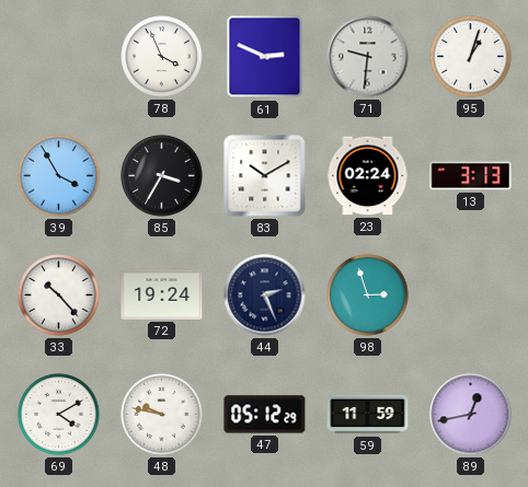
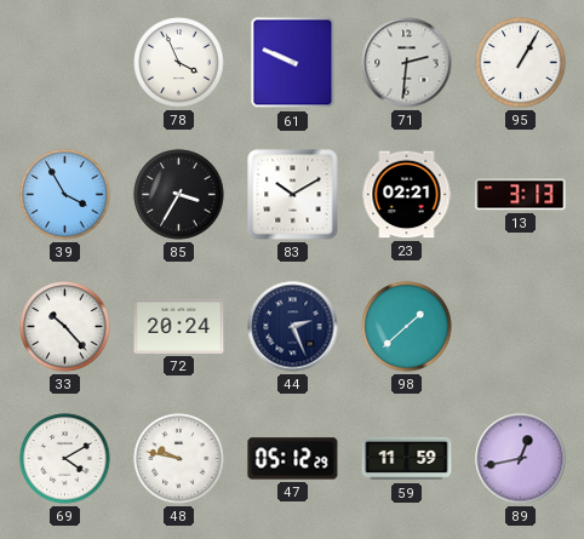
61: 2:49 -> 9:49
71: 9:31 -> 2:31
95: 1:03 -> 1:05
23: 02:24 -> 02:21
72: 19:24 -> 20:24
98: 2:57 -> 1:38
